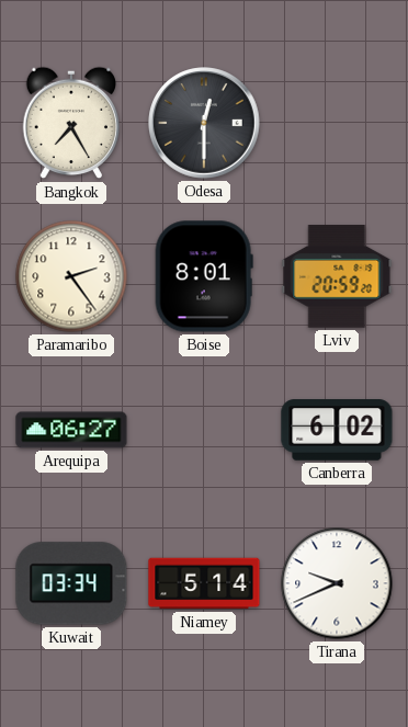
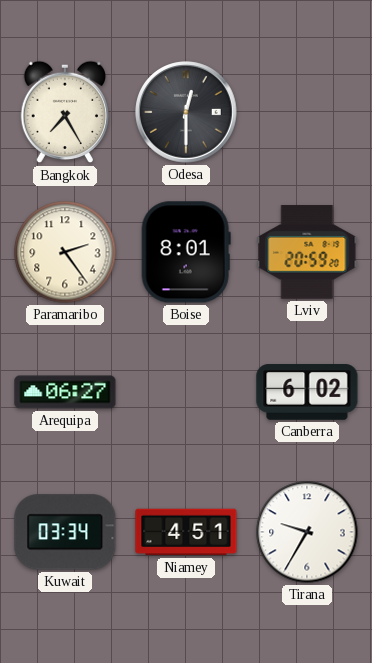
Niamey: 5:14 -> 4:51
Tirana: 9:41 -> 9:35
